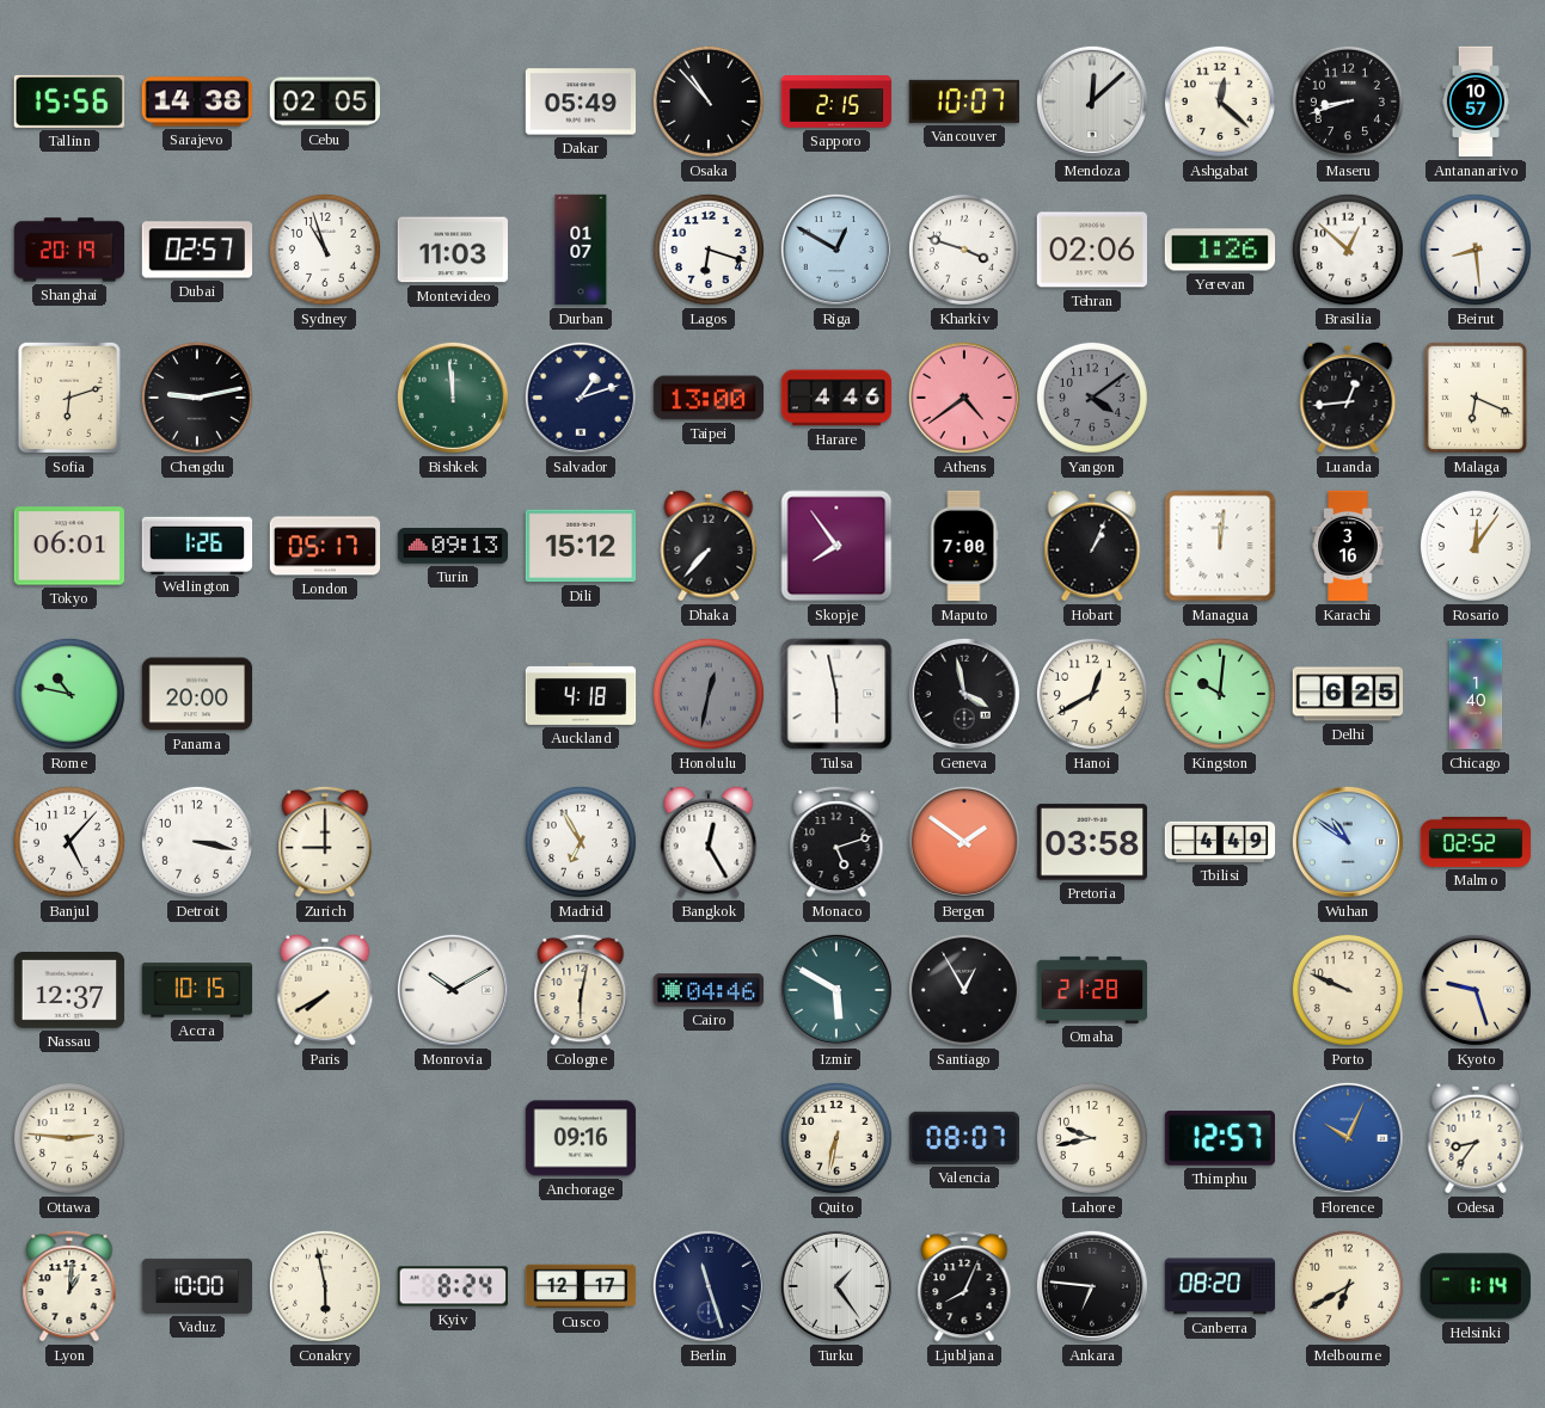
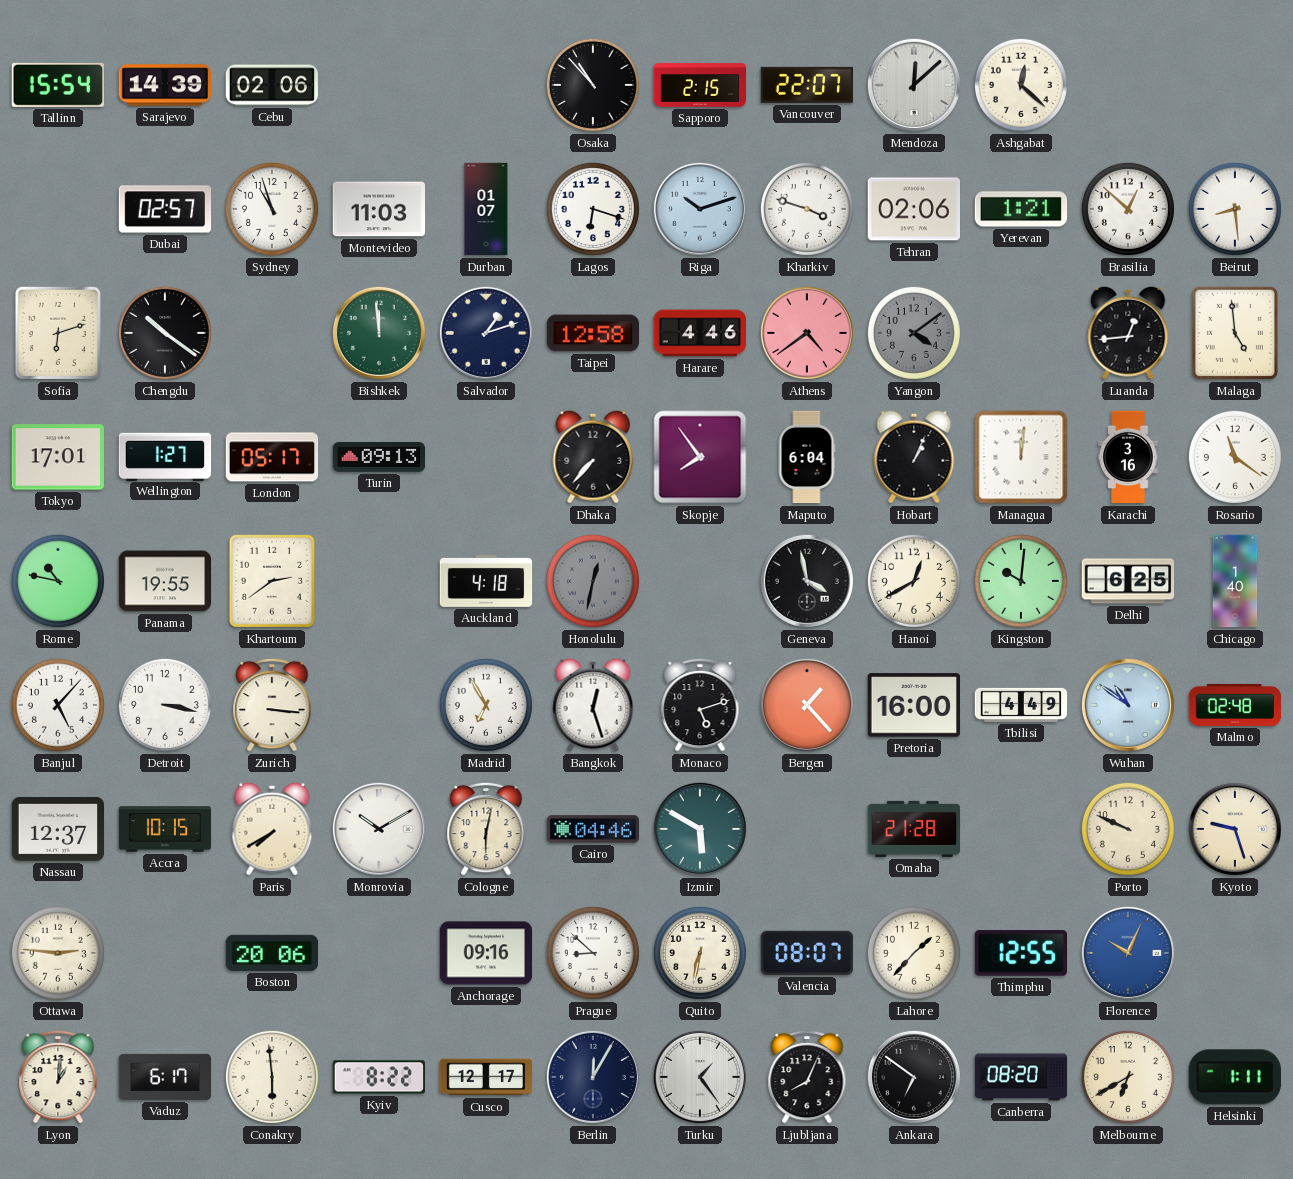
Tallinn: 15:56 -> 15:54
Sarajevo: 14:38 -> 14:39
Cebu: 02:05 -> 02:06
Dakar: 05:49 -> none
Vancouver: 10:07 -> 22:07
Maseru: 8:42 -> none
Antananarivo: 10:57 -> none
Shanghai: 20:19 -> none
Riga: 12:50 -> 10:12
Yerevan: 1:26 -> 1:21
Chengdu: 9:13 -> 10:21
Taipei: 13:00 -> 12:58
Malaga: 6:19 -> 4:59
Tokyo: 06:01 -> 17:01
Wellington: 1:26 -> 1:27
Dili: 15:12 -> none
Maputo: 7:00 -> 6:04
Rosario: 12:06 -> 11:21
Panama: 20:00 -> 19:55
Khartoum: none -> 2:39
Tulsa: 5:58 -> none
Zurich: 9:00 -> 3:16
Bangkok: 12:25 -> 12:27
Bergen: 1:51 -> 1:23
Pretoria: 03:58 -> 16:00
Malmo: 02:52 -> 02:48
Santiago: 12:55 -> none
Boston: none -> 20:06
Prague: none -> 8:52
Lahore: 9:43 -> 1:37
Thimphu: 12:57 -> 12:55
Odesa: 8:36 -> none
Vaduz: 10:00 -> 6:17
Conakry: 5:58 -> 5:59
Kyiv: 8:24 -> 8:22
Berlin: 11:27 -> 12:05
Ankara: 6:46 -> 6:51
Helsinki: 1:14 -> 1:11
